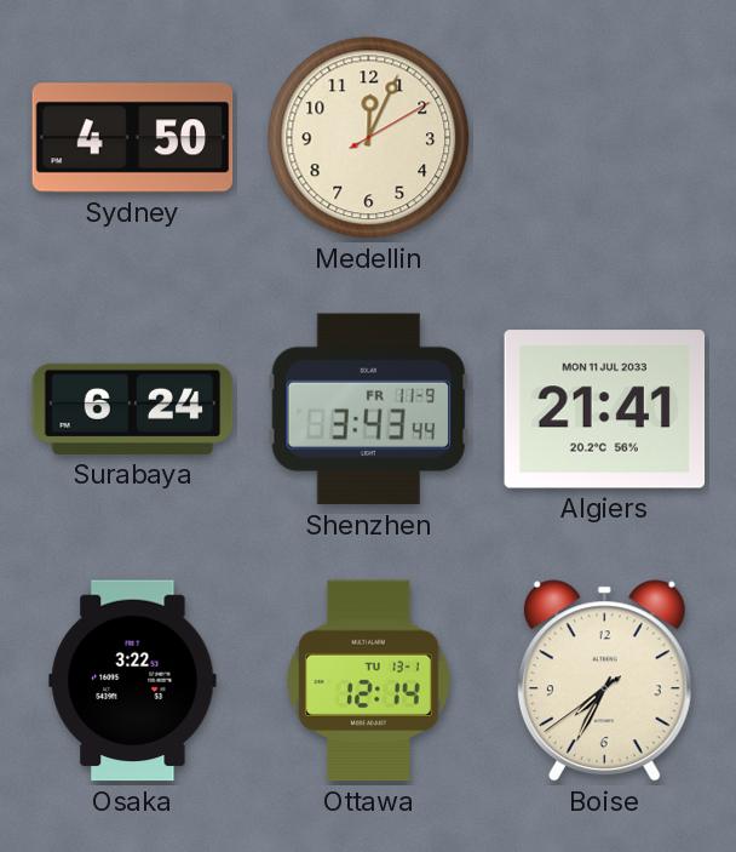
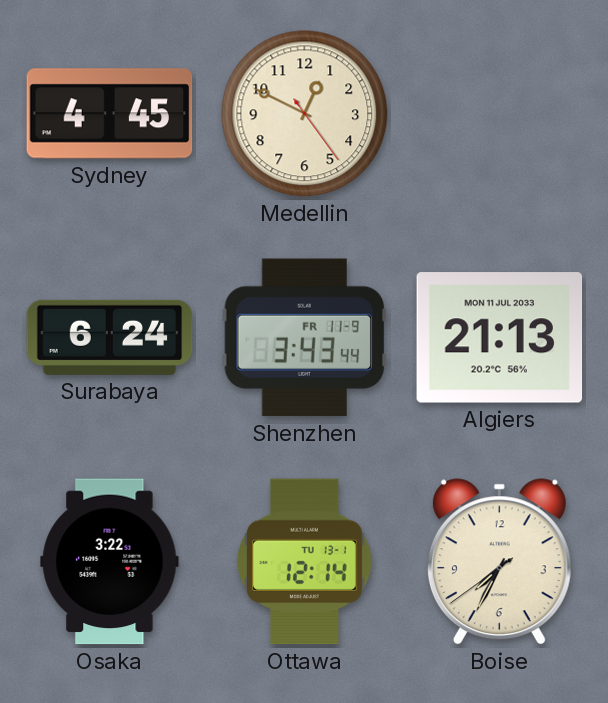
Sydney: 4:50 -> 4:45
Medellin: 12:04 -> 12:49
Algiers: 21:41 -> 21:13
